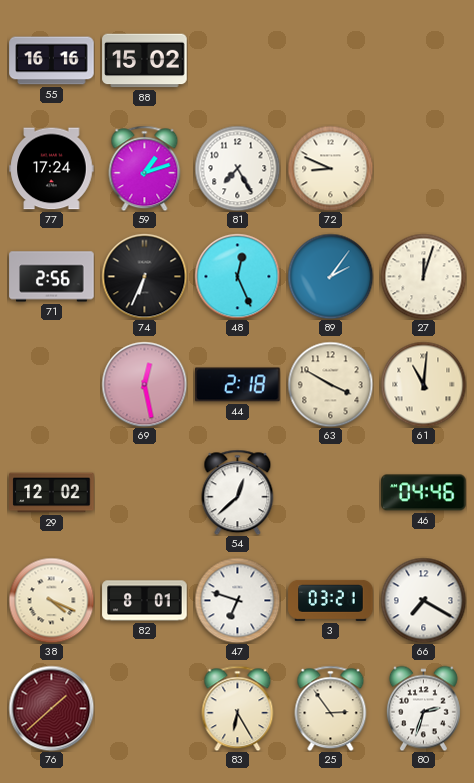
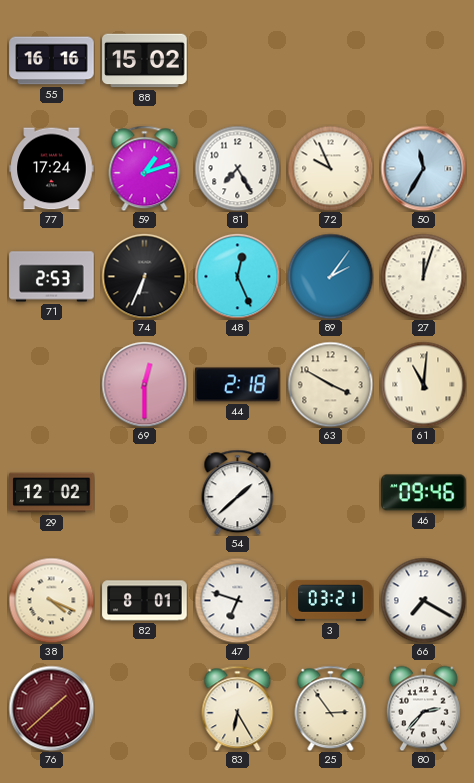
72: 8:49 -> 9:56
50: none -> 11:35
71: 2:56 -> 2:53
69: 12:28 -> 12:30
54: 12:38 -> 1:38
46: 04:46 -> 09:46
80: 2:33 -> 2:37
